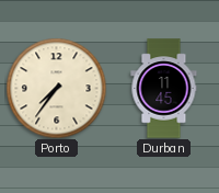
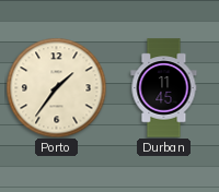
Porto: 7:36 -> 1:36
